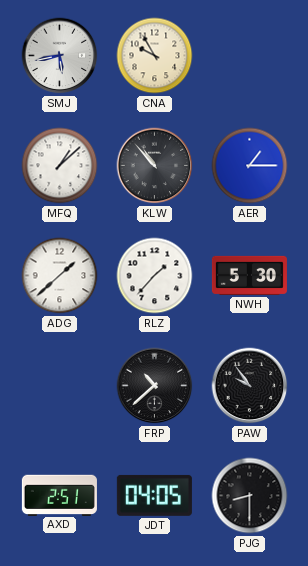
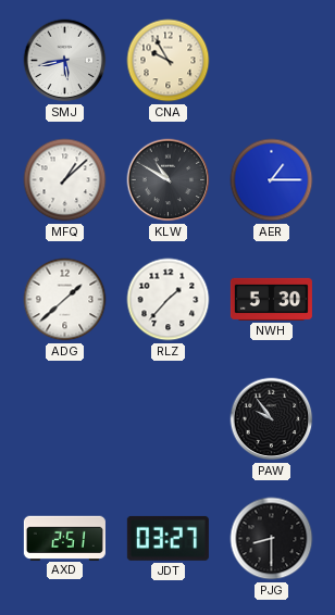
KLW: 10:53 -> 10:50
FRP: 10:38 -> none
JDT: 04:05 -> 03:27
